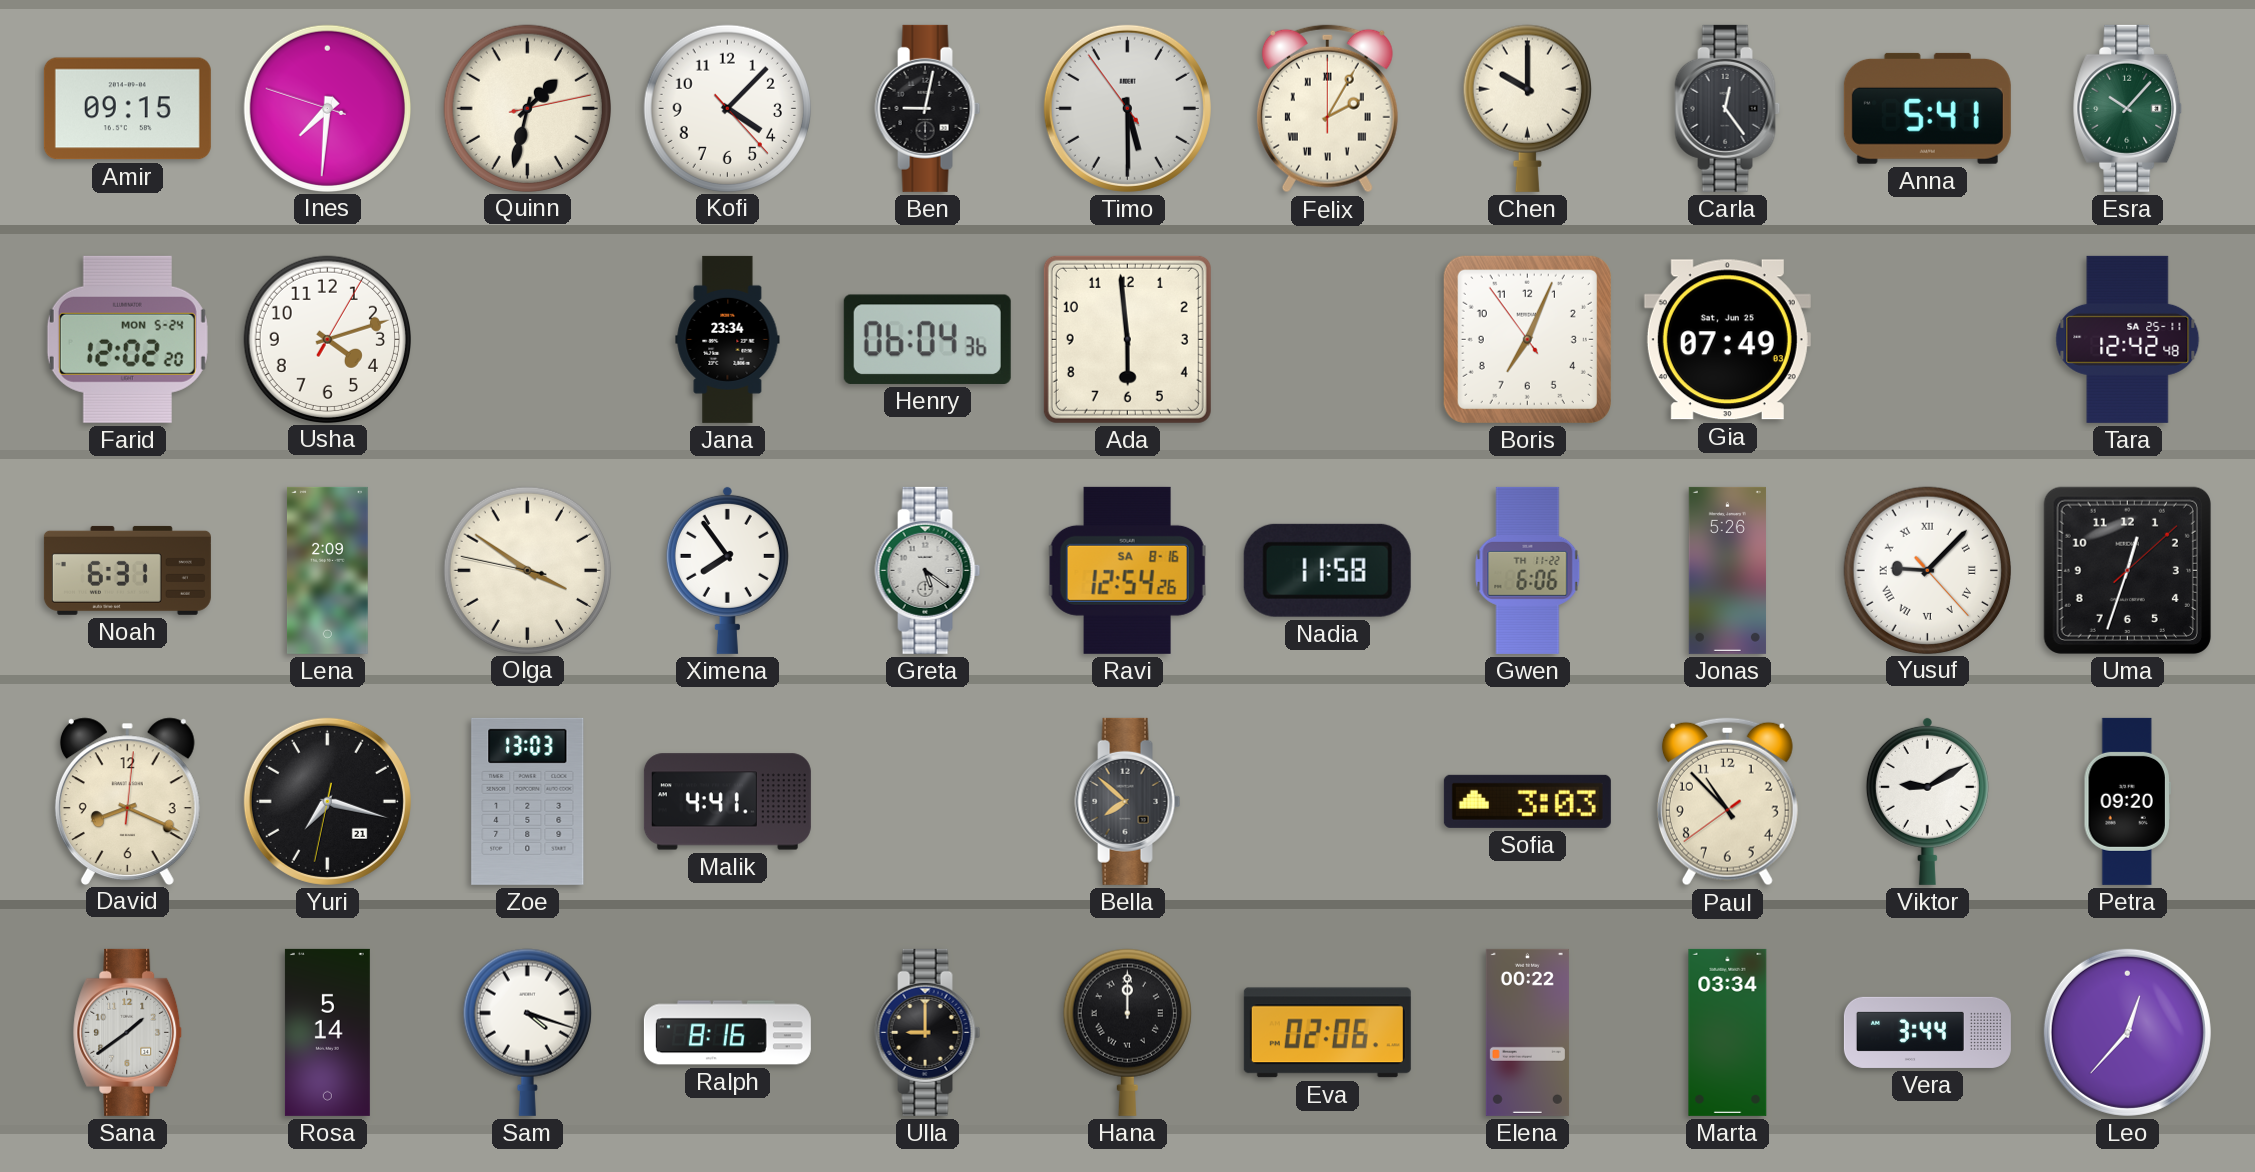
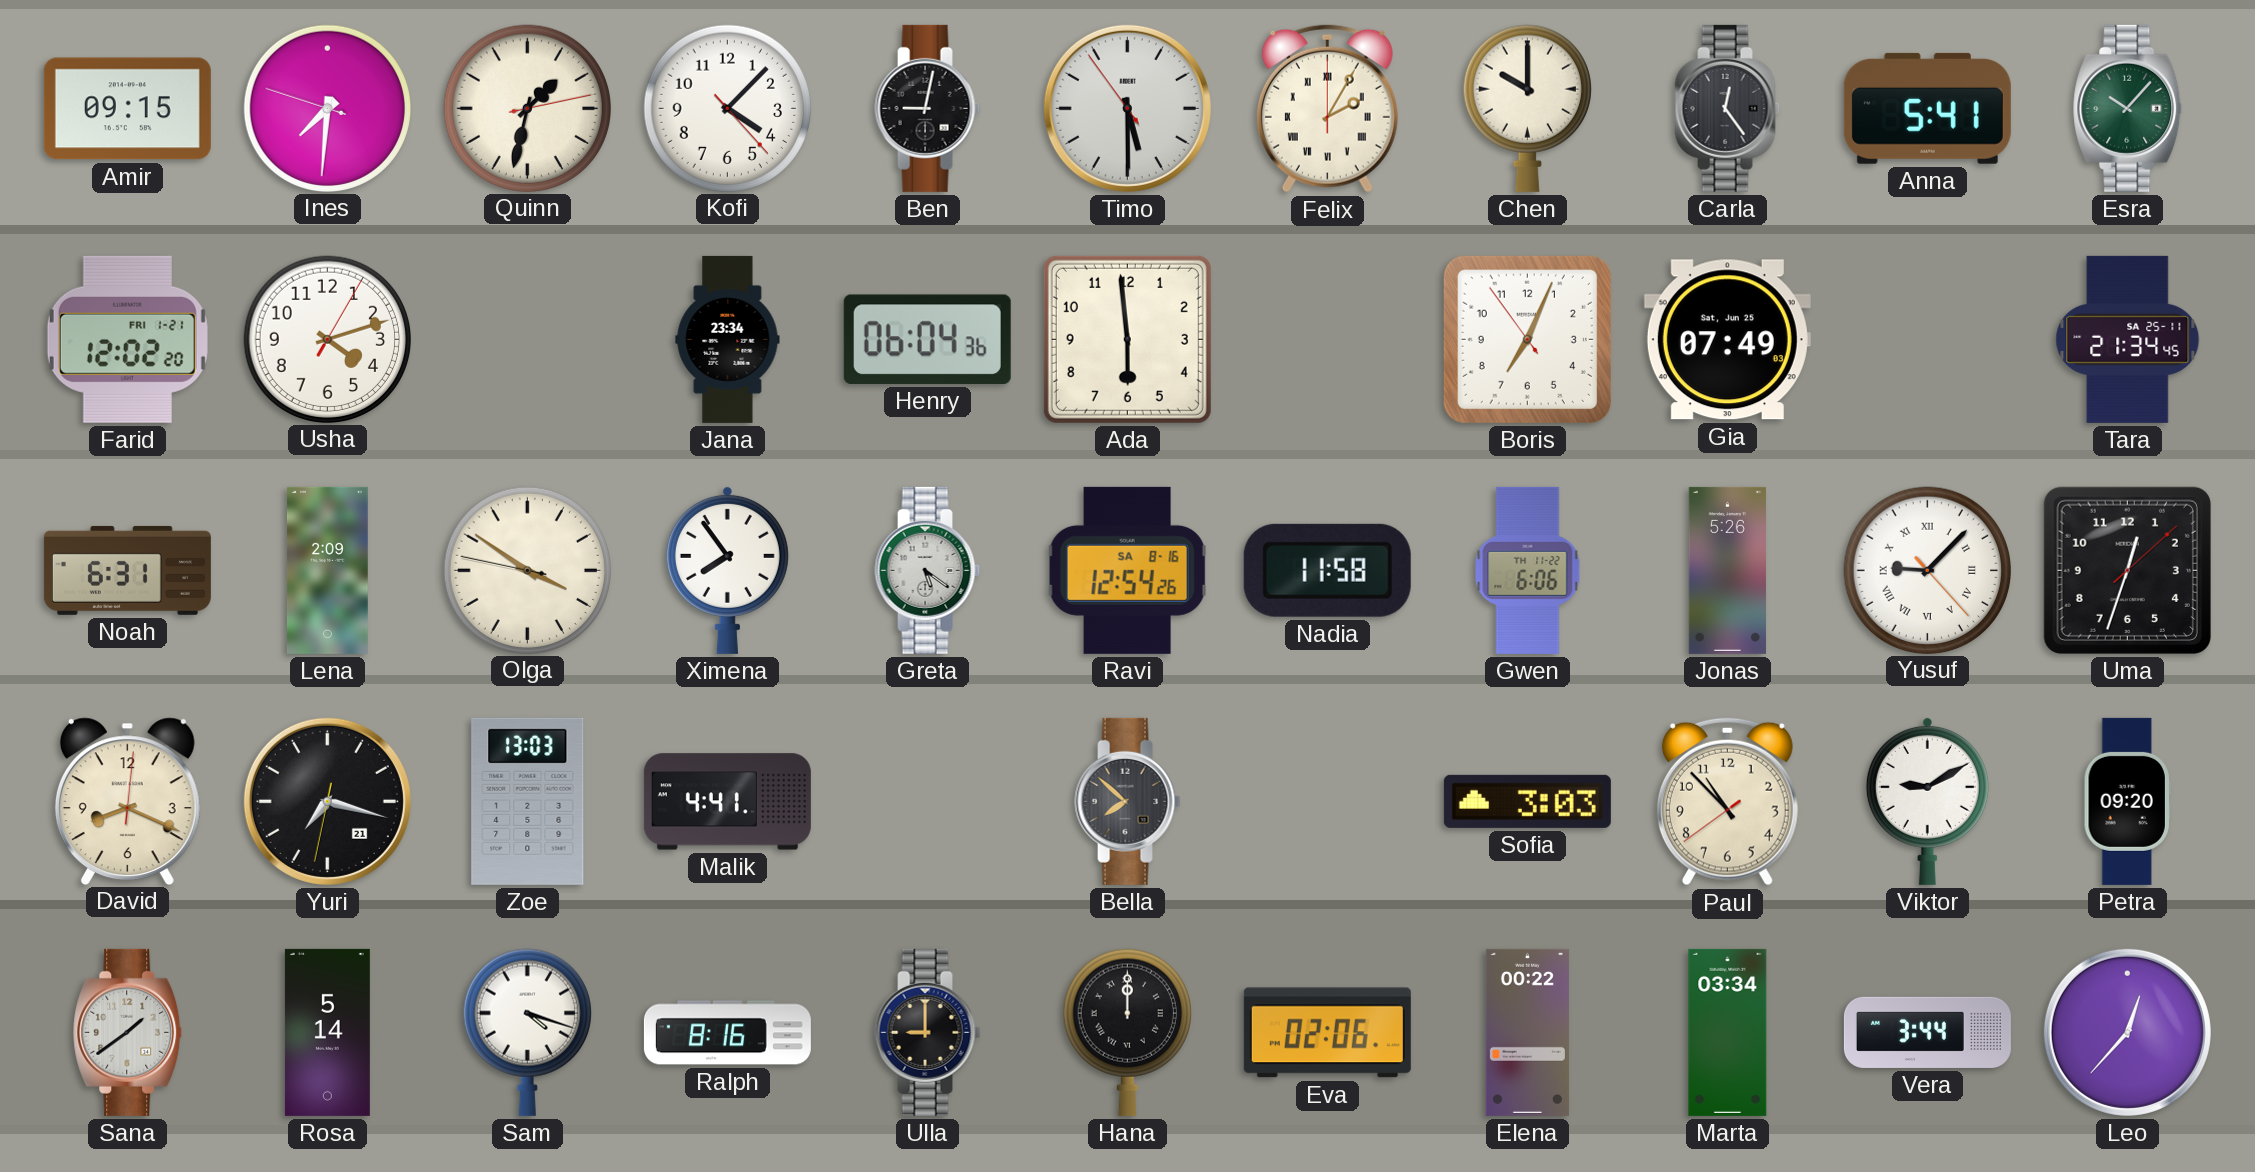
Farid date: MON 5-24 -> FRI 1-21
Tara: 12:42 -> 21:34
